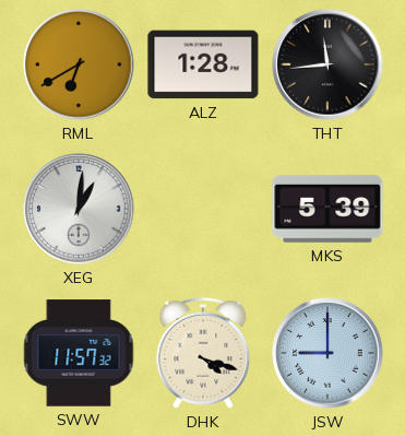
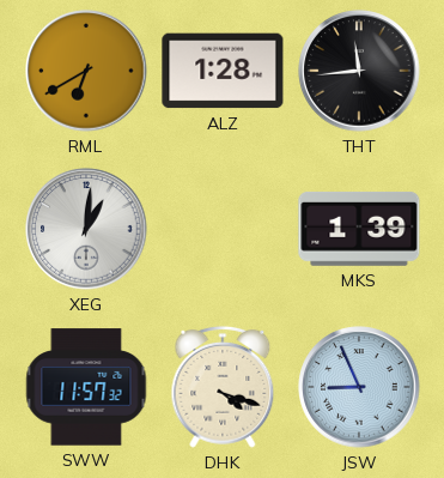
MKS: 5:39 -> 1:39
JSW: 9:00 -> 8:56
